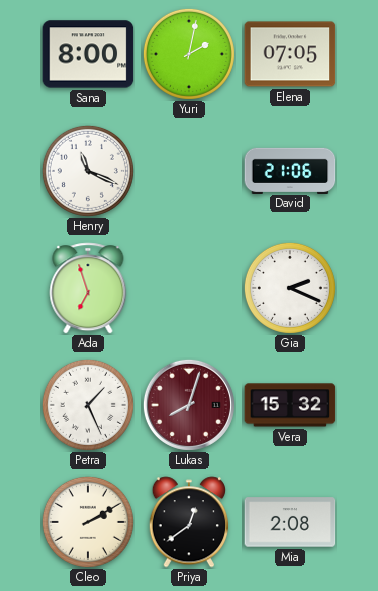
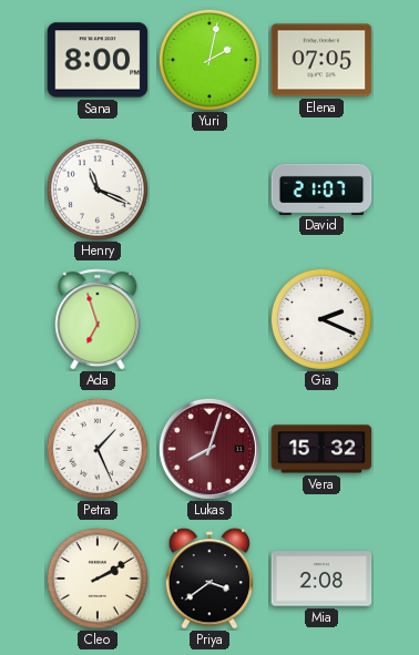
David: 21:06 -> 21:07
Priya: 12:39 -> 3:39
